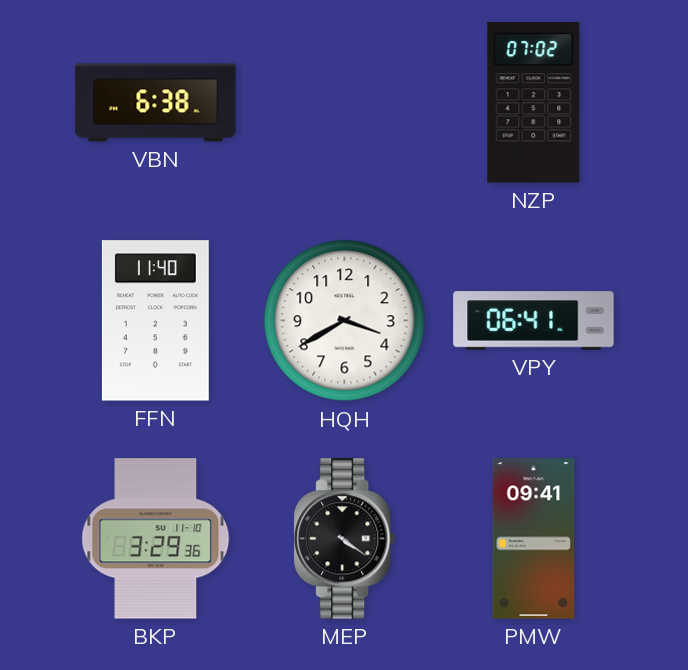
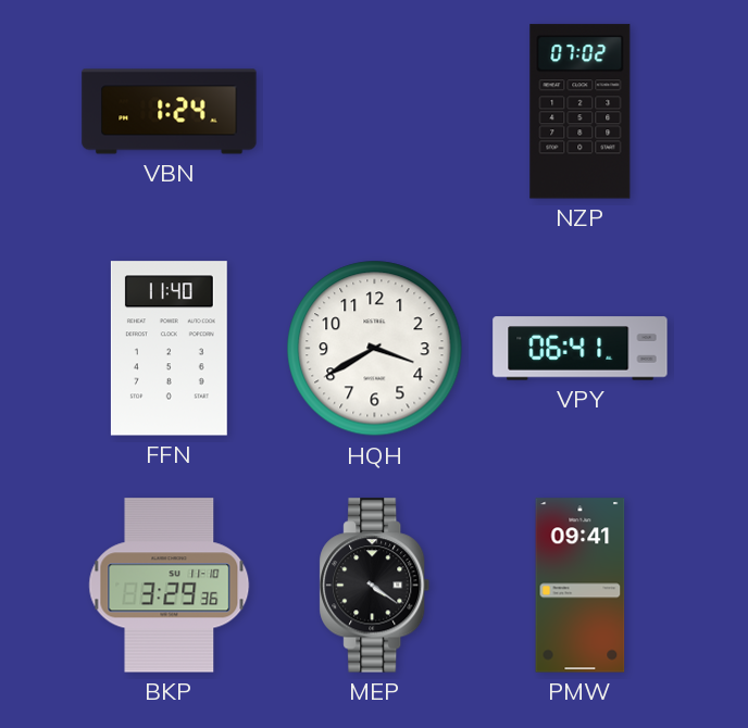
VBN: 6:38 -> 1:24
